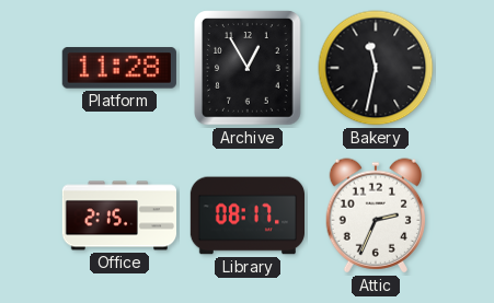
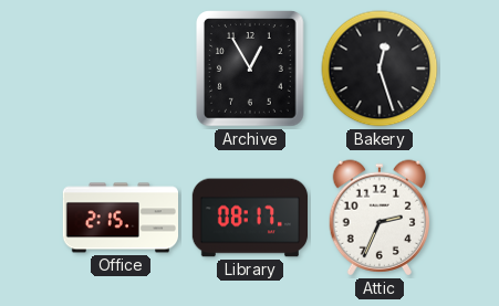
Platform: 11:28 -> none
Bakery: 11:32 -> 12:27
